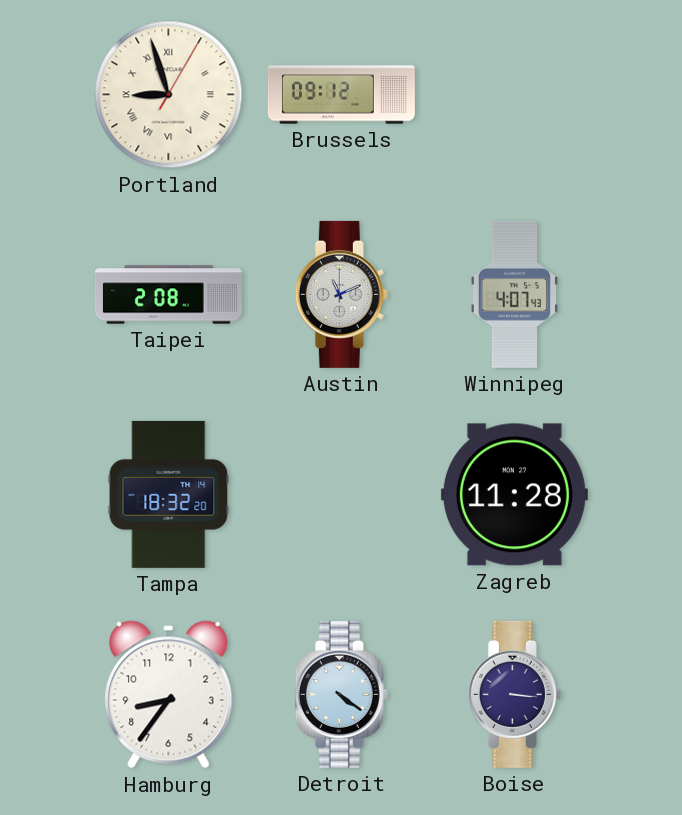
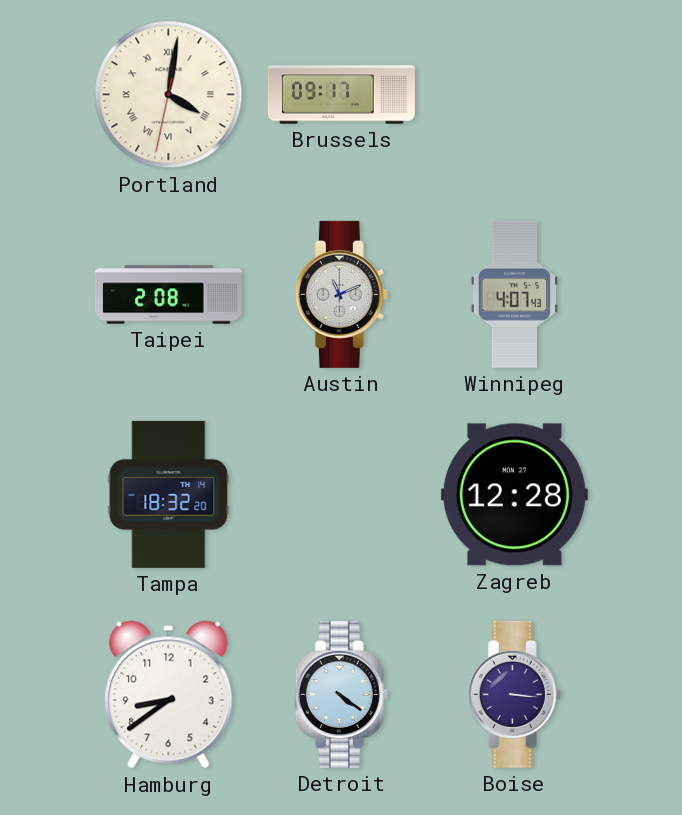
Portland: 8:57 -> 4:01
Brussels: 09:12 -> 09:17
Zagreb: 11:28 -> 12:28
Hamburg: 8:36 -> 8:39
